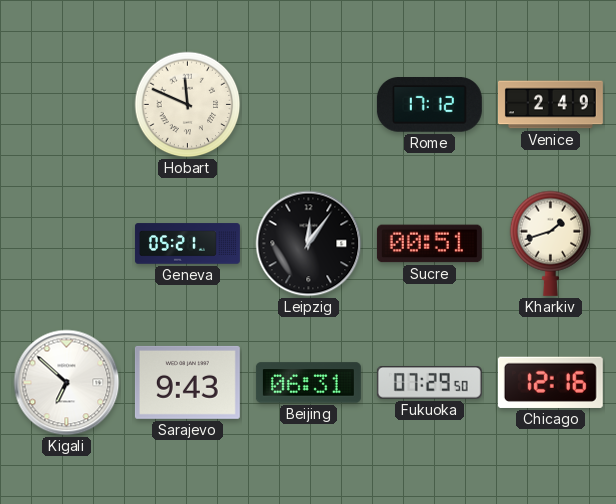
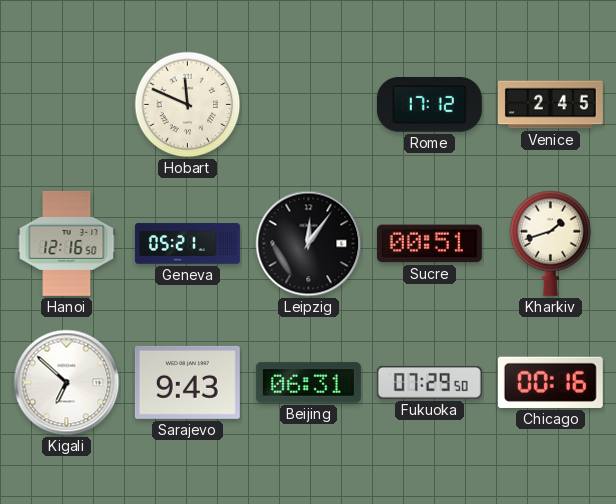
Venice: 2:49 -> 2:45
Hanoi: none -> 12:16
Chicago: 12:16 -> 00:16
